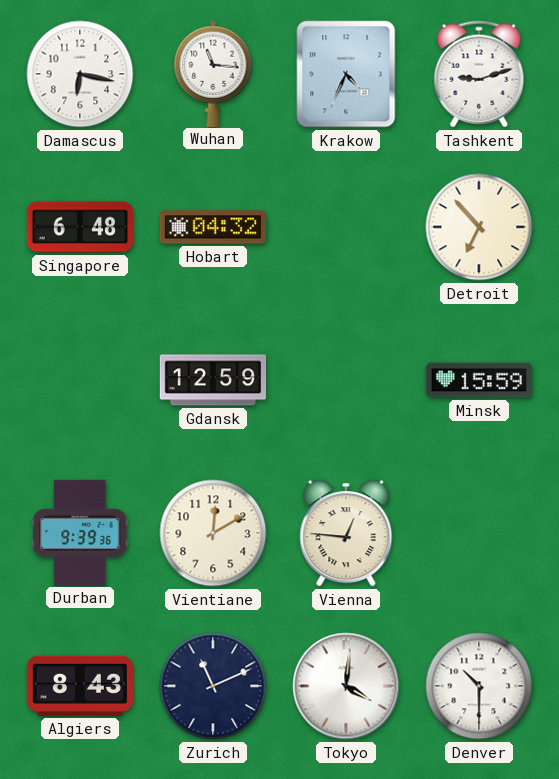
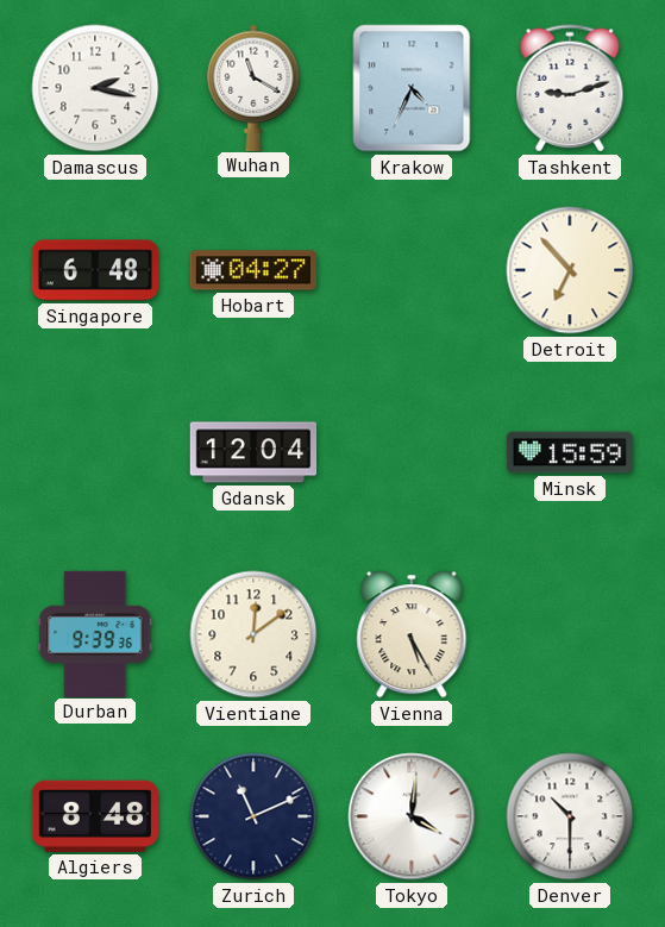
Damascus: 6:17 -> 2:17
Wuhan: 11:16 -> 11:20
Hobart: 04:32 -> 04:27
Gdansk: 12:59 -> 12:04
Vientiane: 12:10 -> 12:09
Vienna: 12:46 -> 5:25
Algiers: 8:43 -> 8:48
